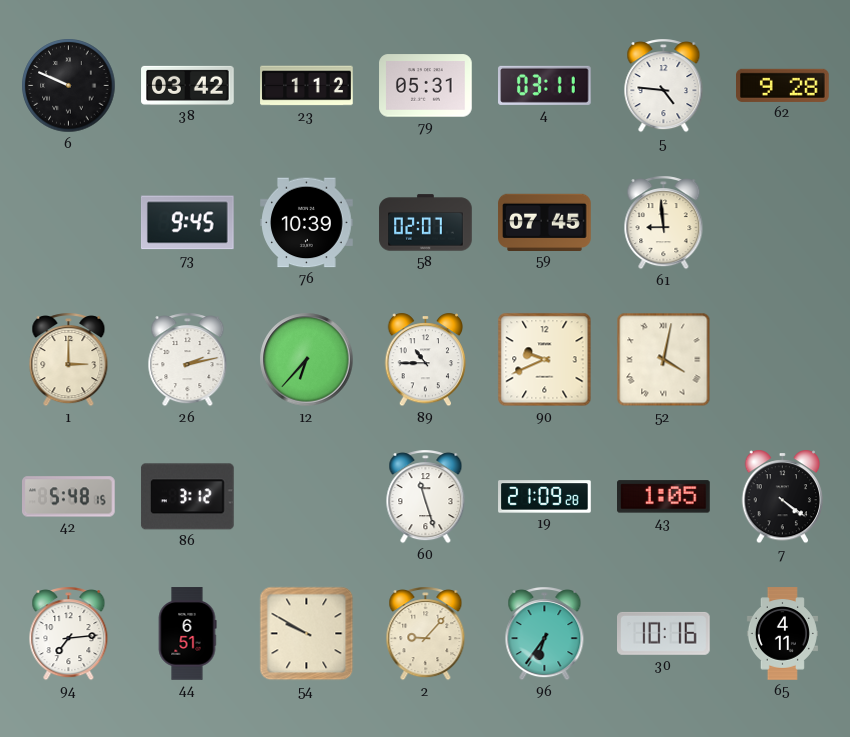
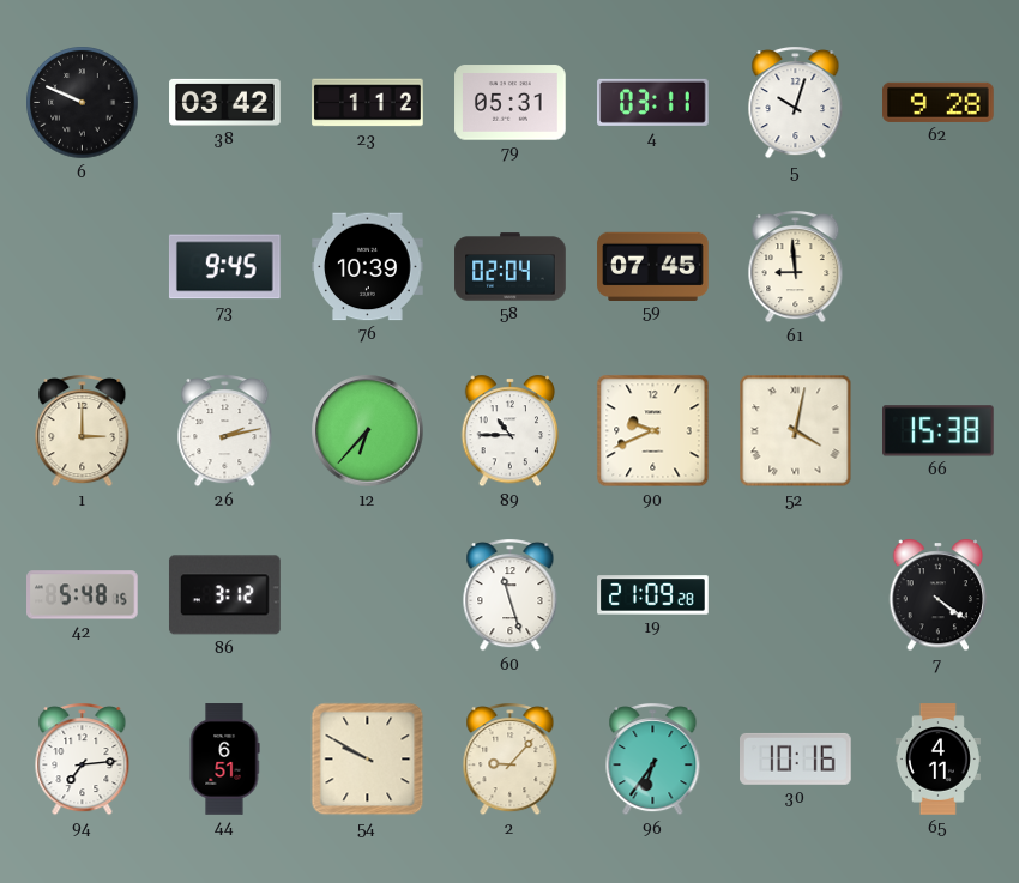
5: 4:46 -> 10:03
58: 02:07 -> 02:04
66: none -> 15:38
43: 1:05 -> none
